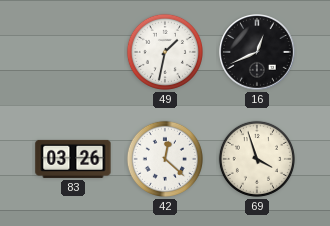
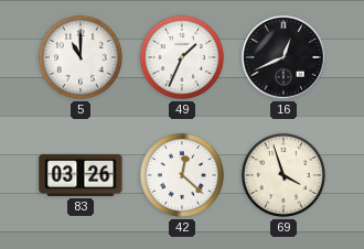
5: none -> 11:00
49: 1:32 -> 1:34
